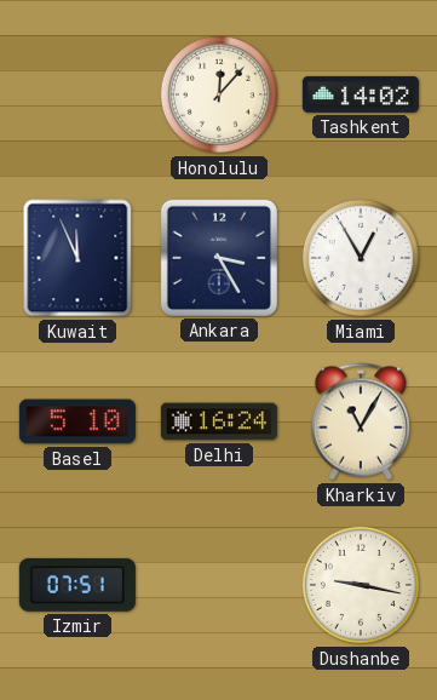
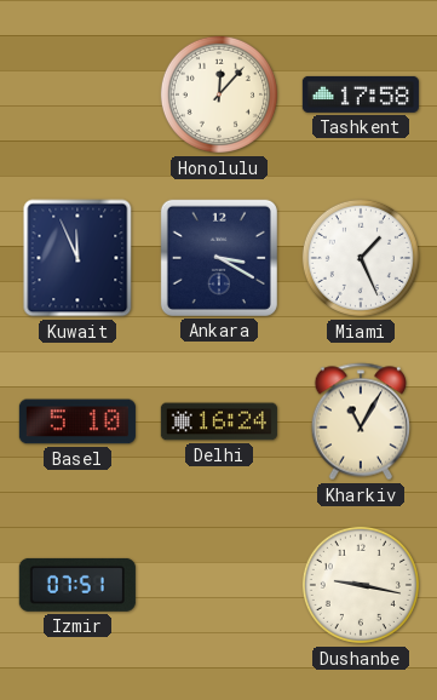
Tashkent: 14:02 -> 17:58
Ankara: 3:25 -> 3:20
Miami: 12:55 -> 1:26
